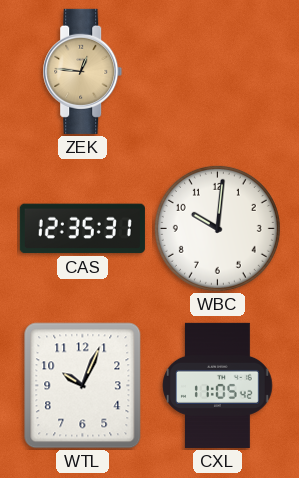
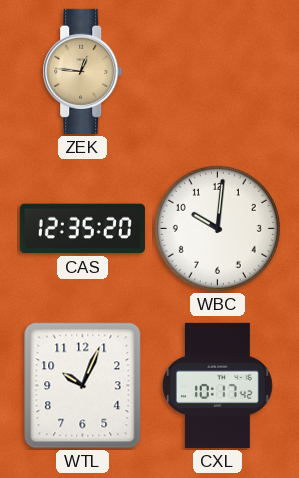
CAS: 12:35:31 -> 12:35:20
CXL: 11:05 -> 10:17
